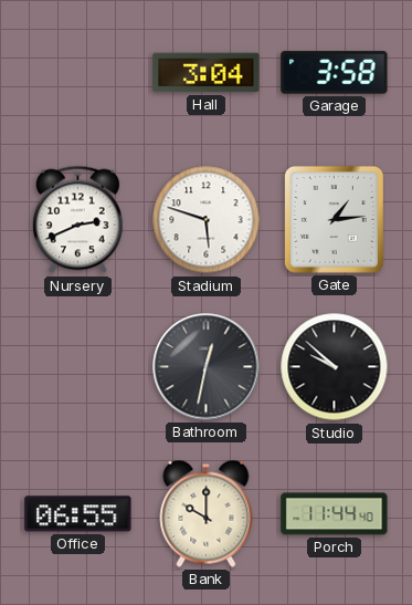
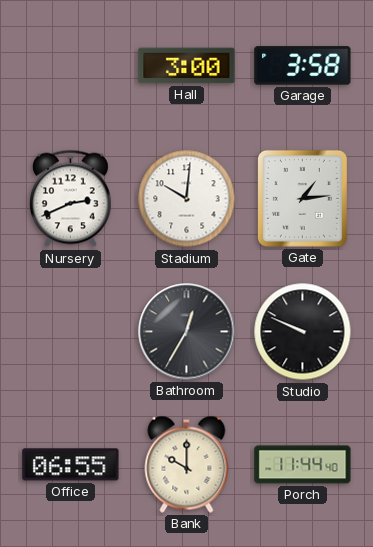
Hall: 3:04 -> 3:00
Stadium: 5:48 -> 10:01
Bathroom: 12:32 -> 12:35
Studio: 9:52 -> 9:49
